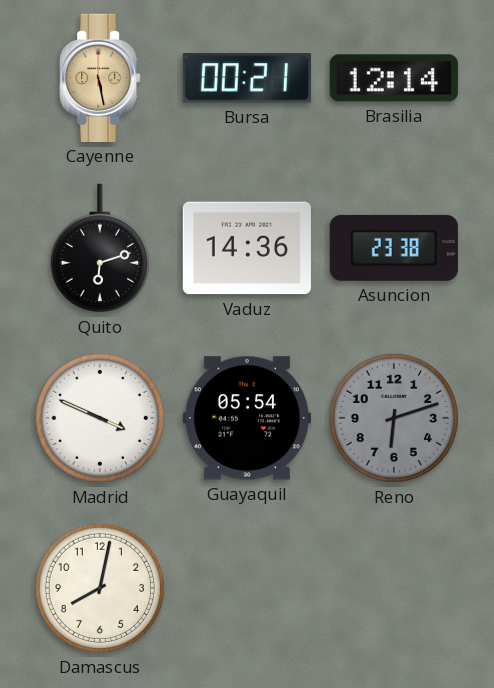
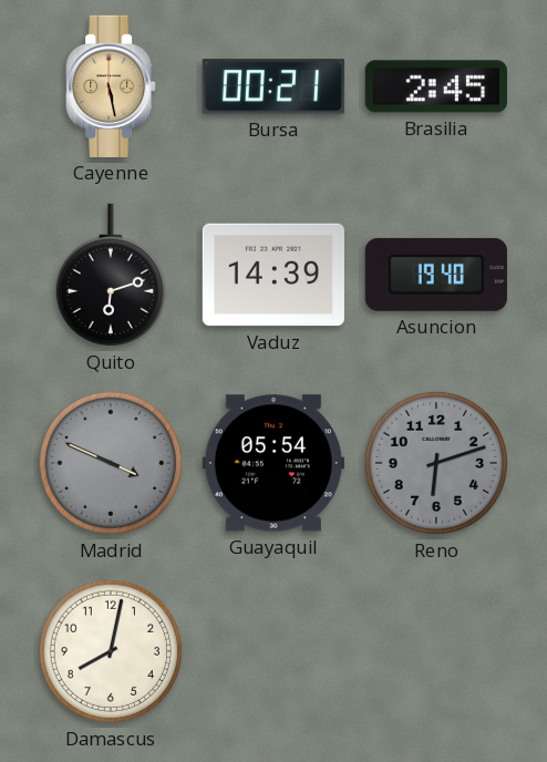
Brasilia: 12:14 -> 2:45
Vaduz: 14:36 -> 14:39
Asuncion: 23:38 -> 19:40
Madrid dial: white -> grey
